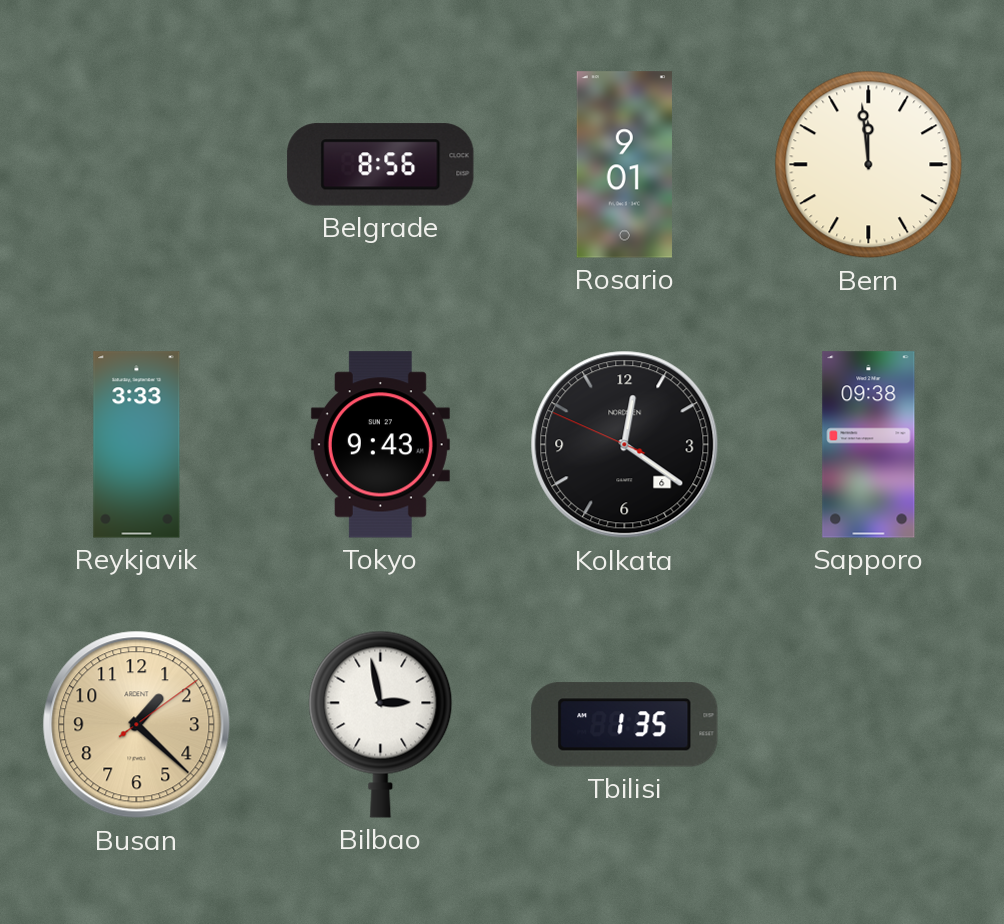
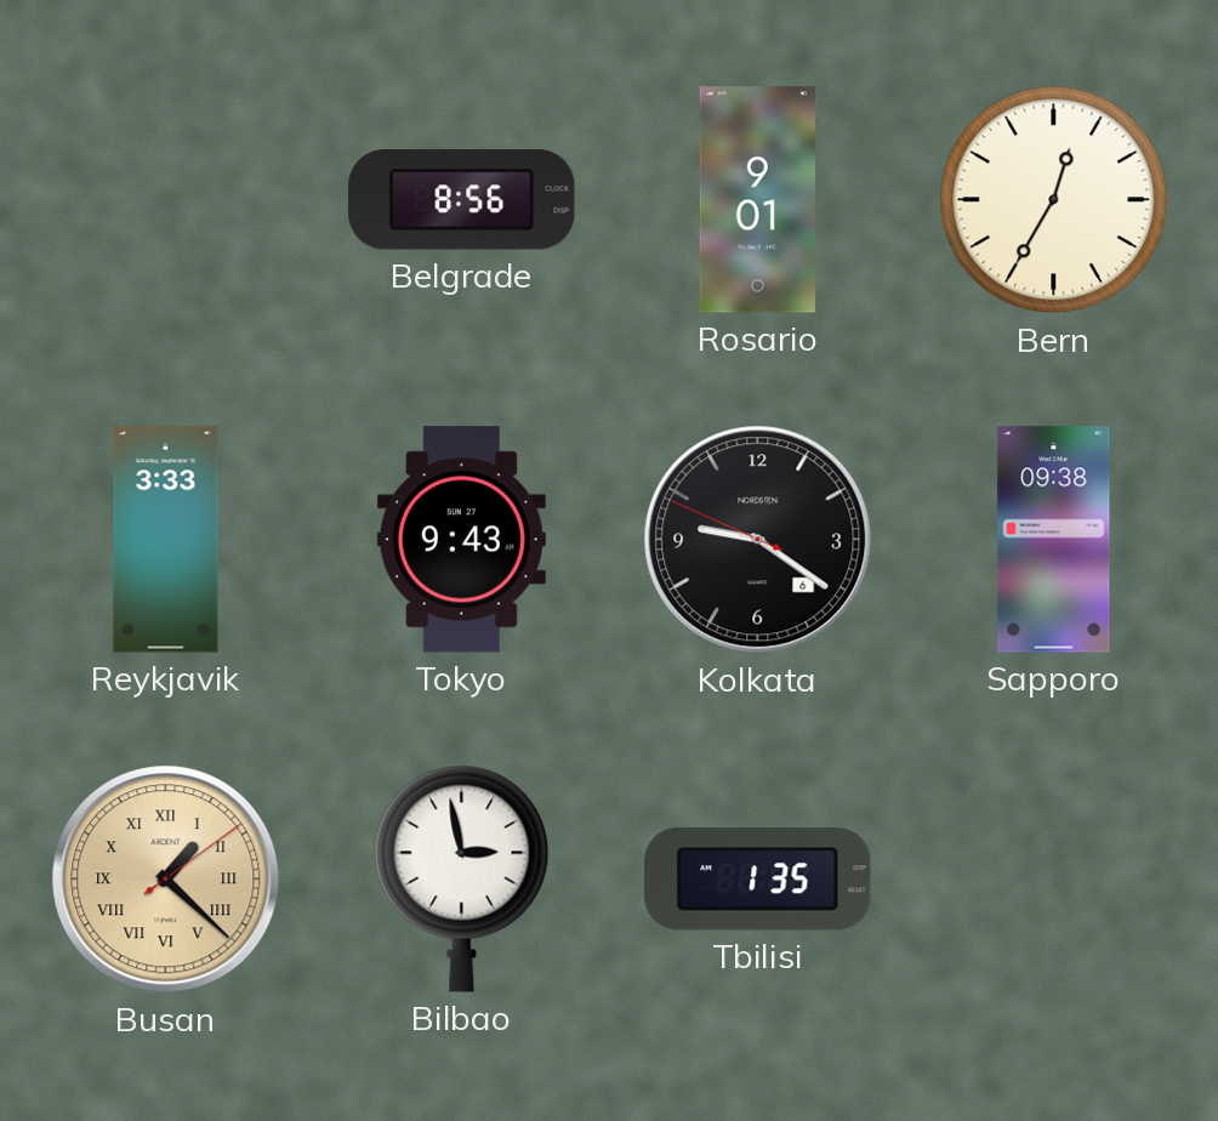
Bern: 11:59 -> 12:35
Kolkata: 12:20 -> 9:20
Busan numerals: Arabic -> Roman
